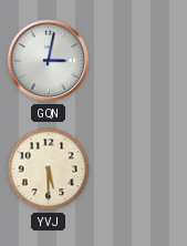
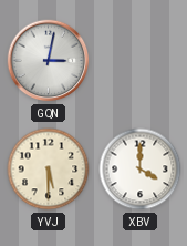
XBV: none -> 4:00
